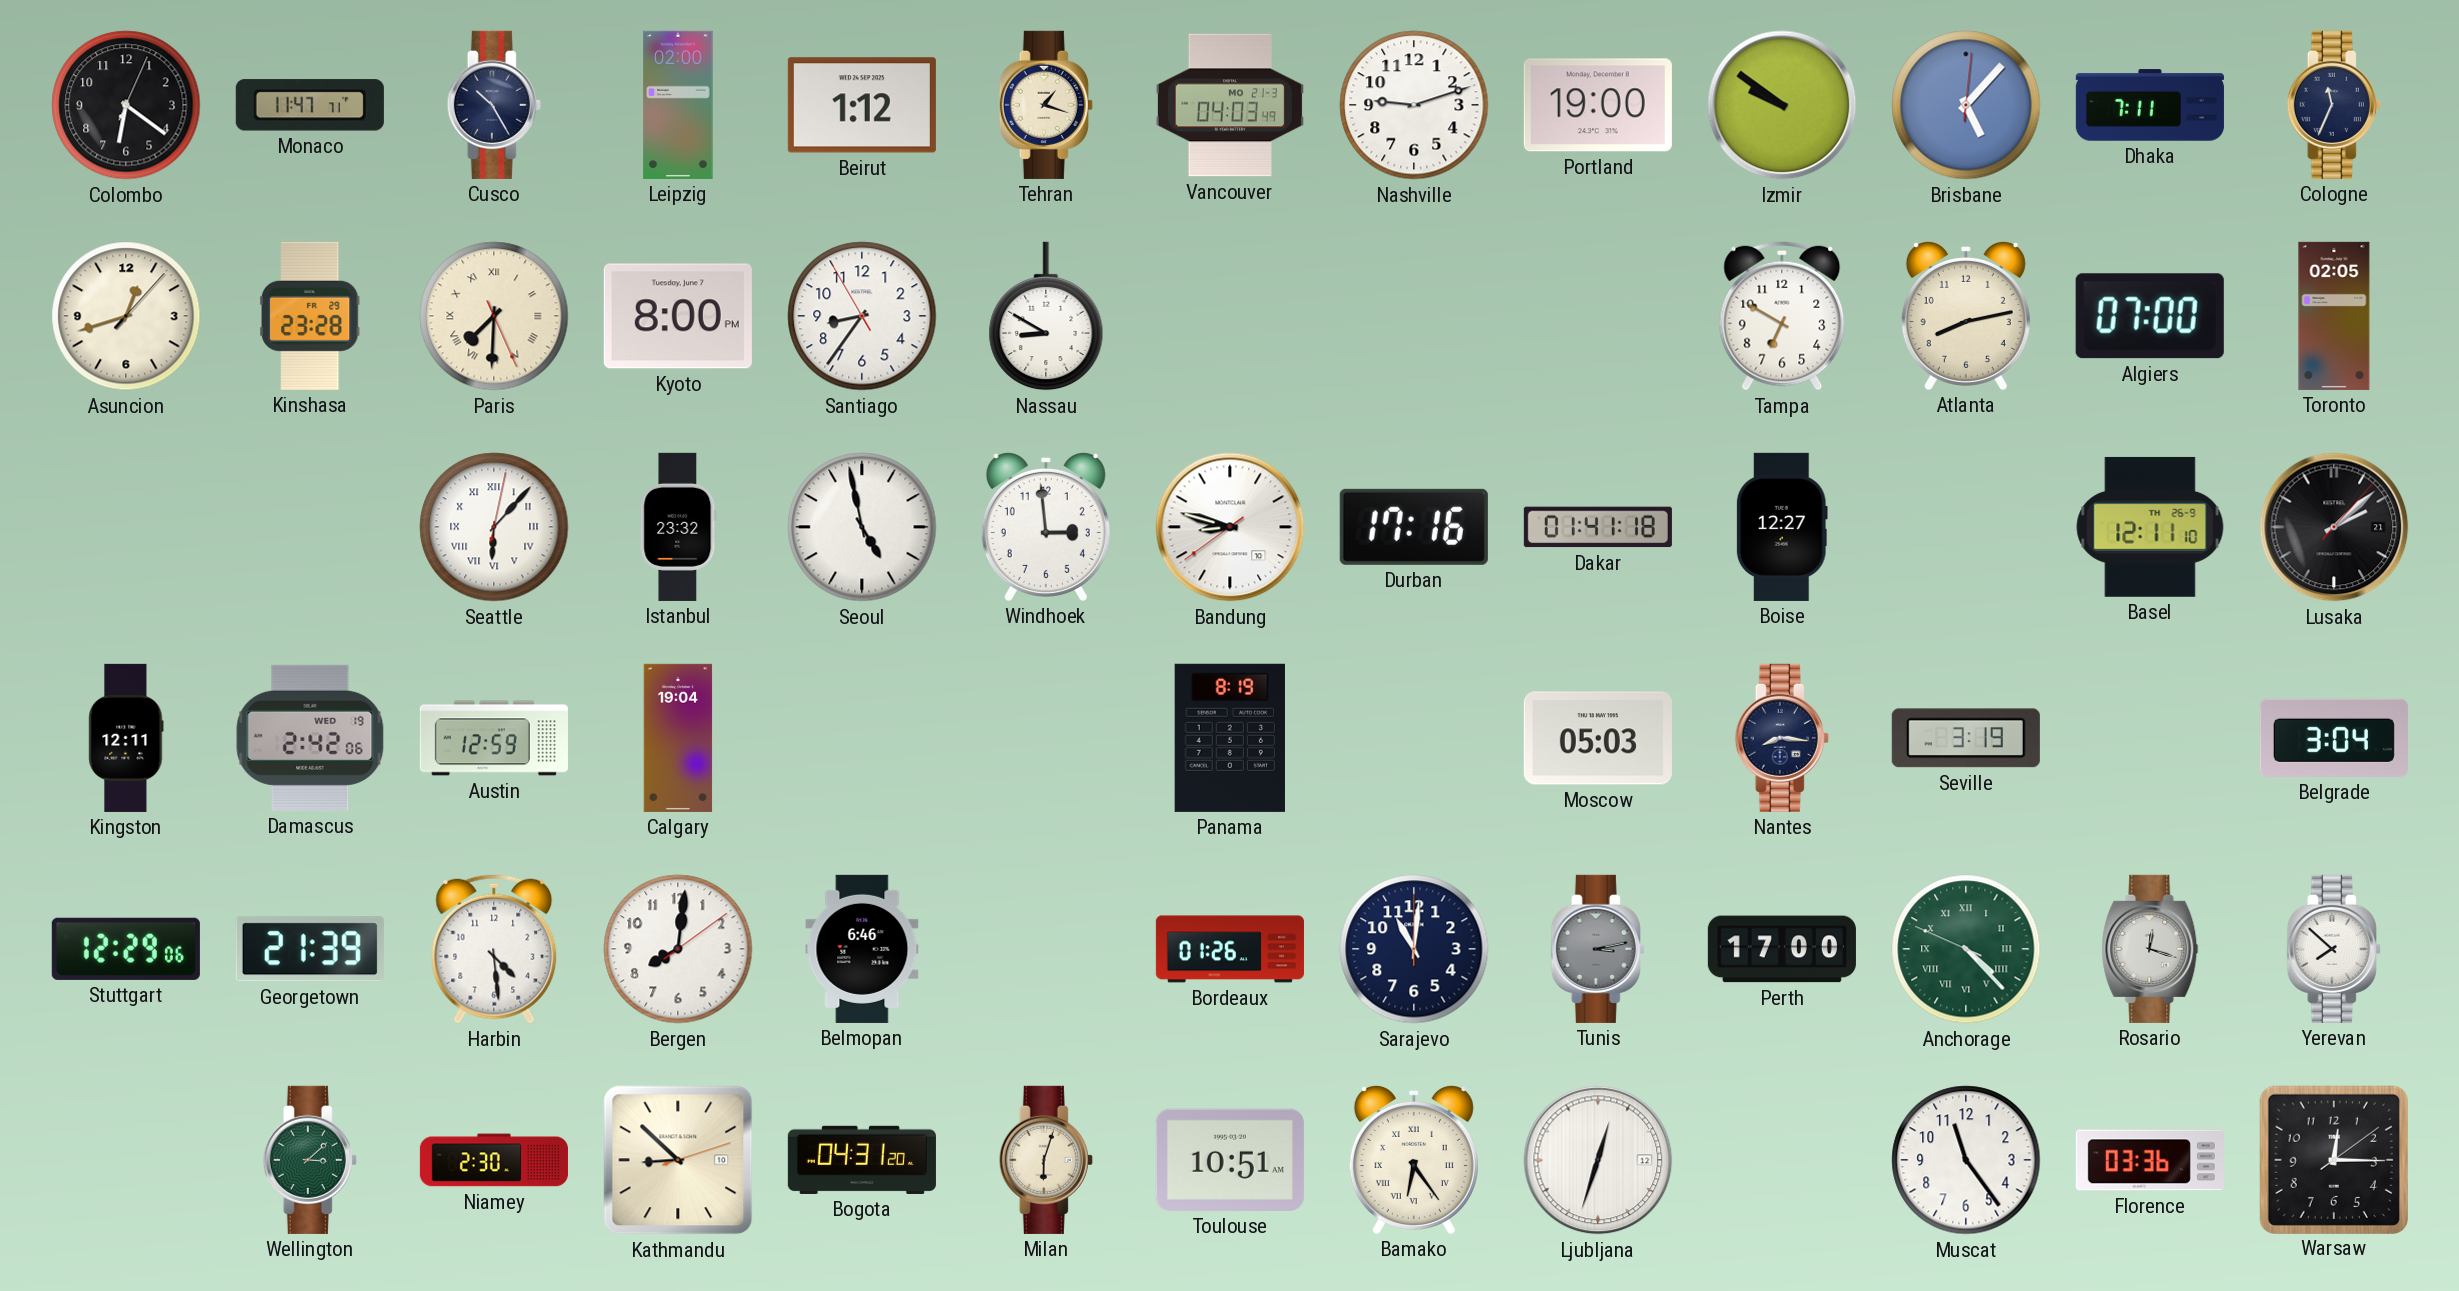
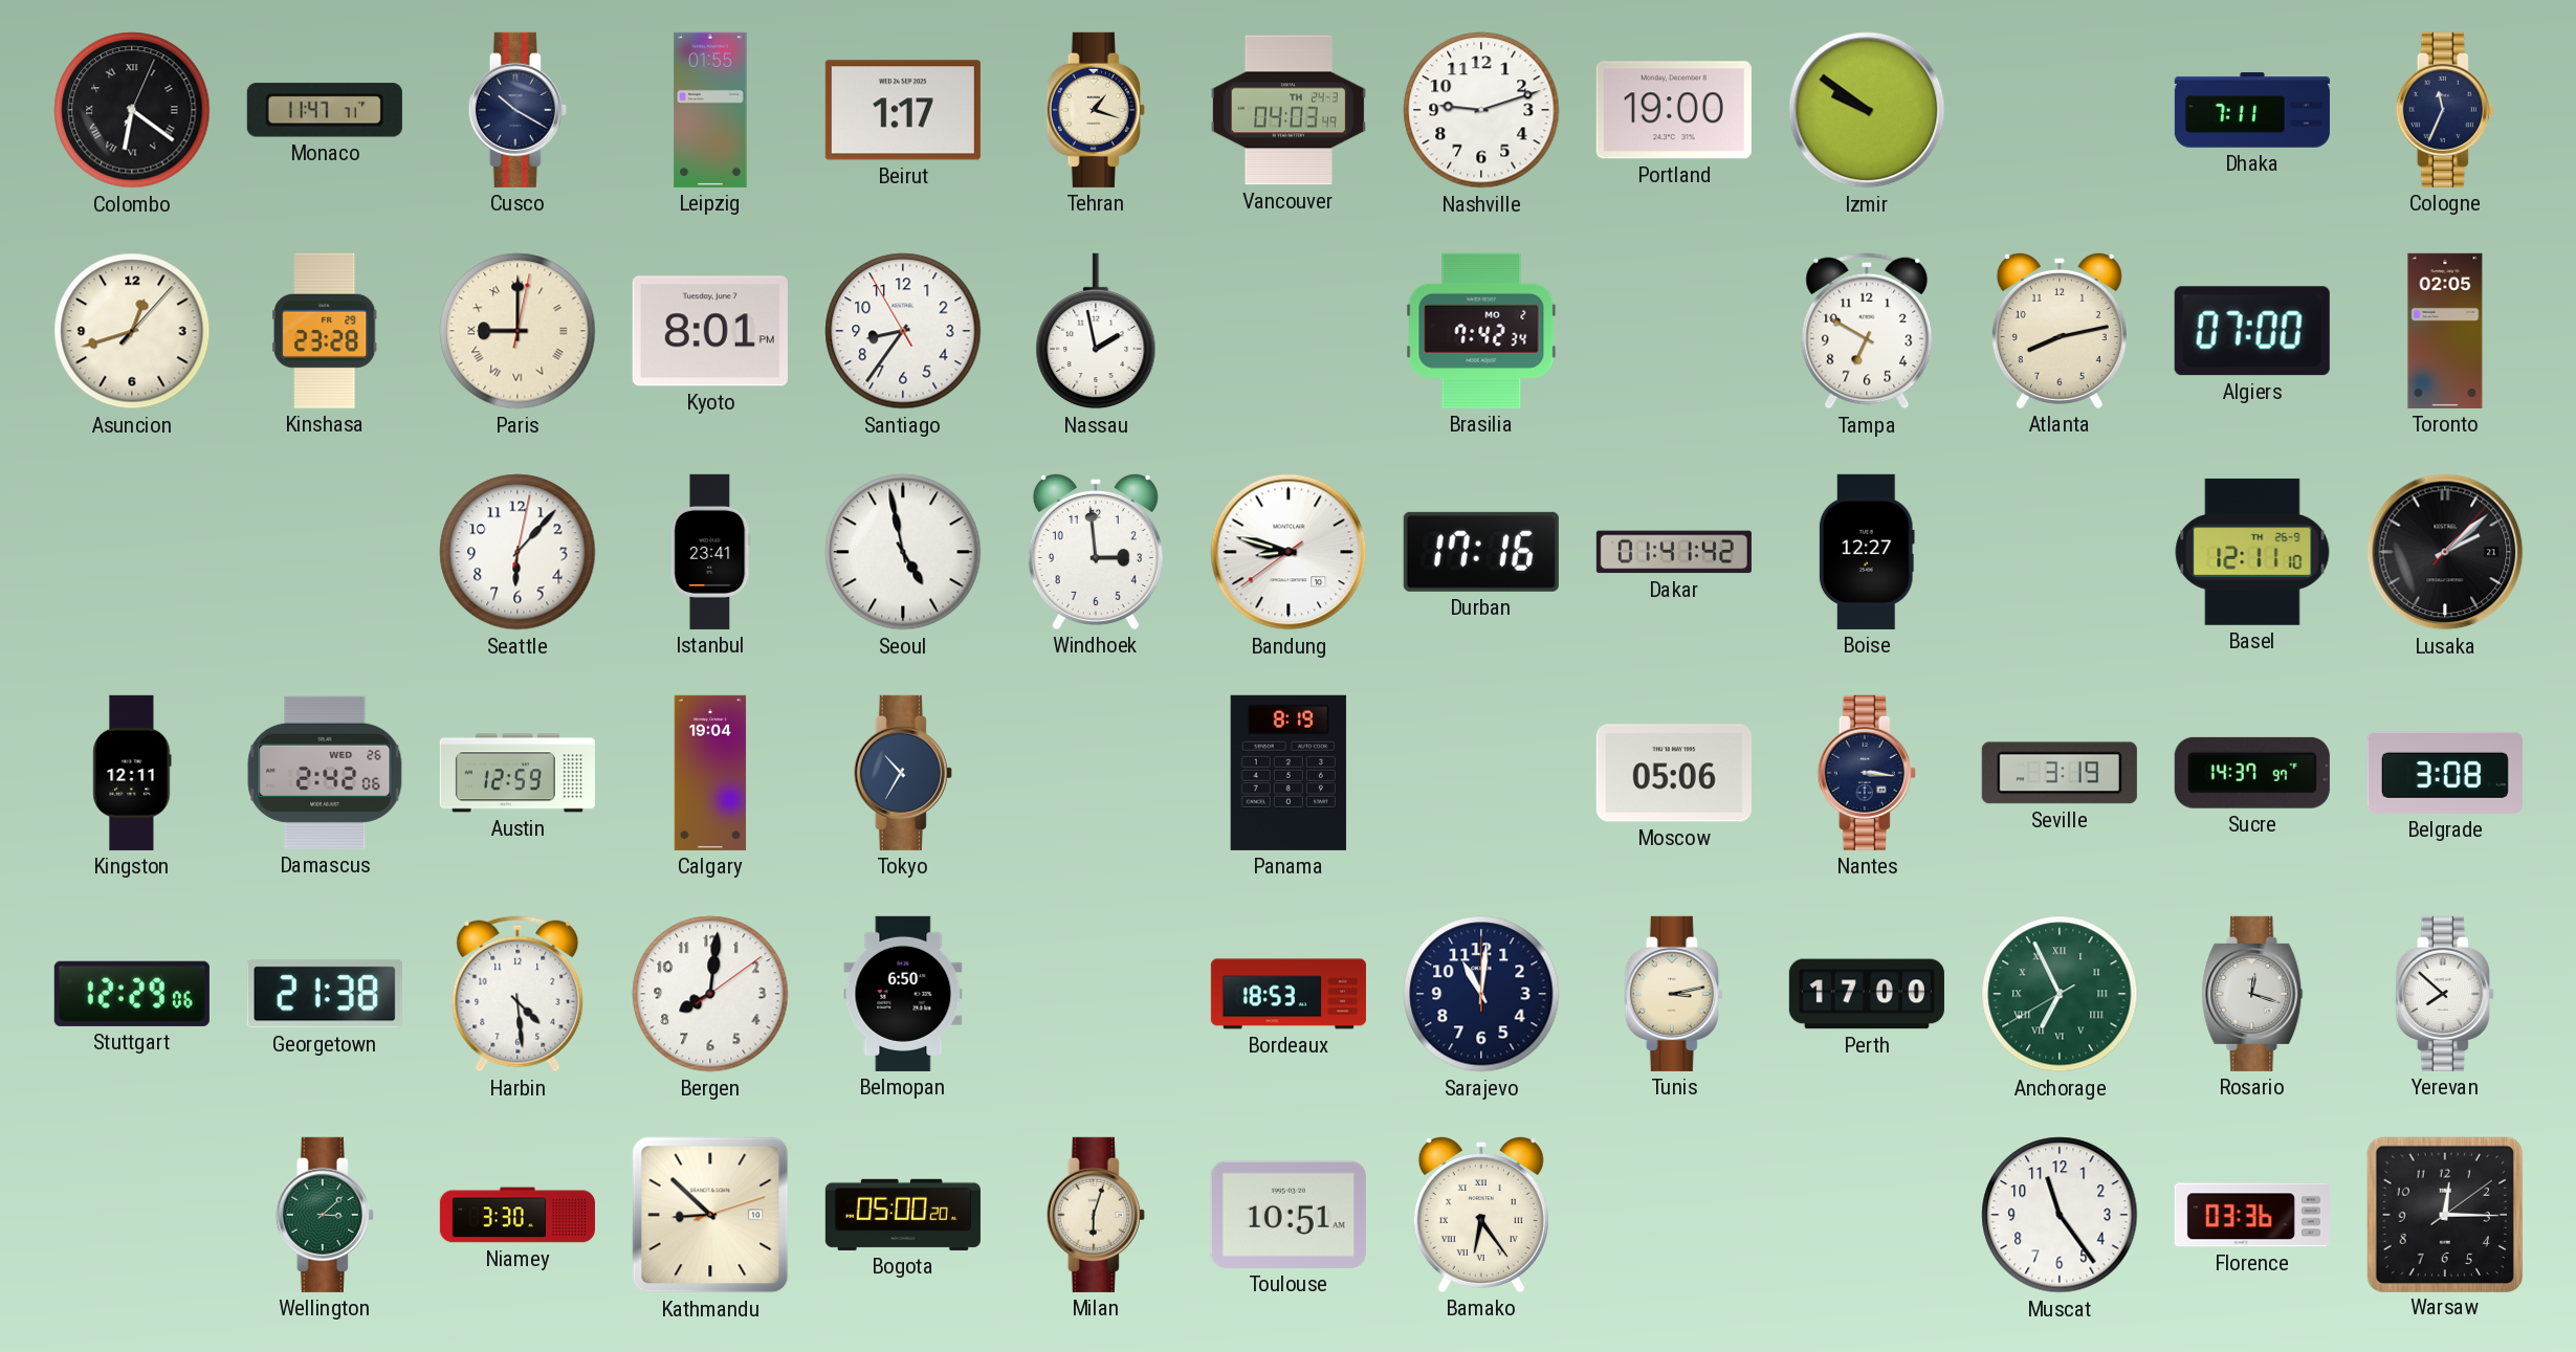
Colombo numerals: Arabic -> Roman
Cusco: 10:25 -> 10:20
Leipzig: 02:00 -> 01:55
Beirut: 1:12 -> 1:17
Vancouver date: MO 21-3 -> TH 24-3
Brisbane: 5:07 -> none
Paris: 7:30 -> 9:00
Kyoto: 8:00 -> 8:01
Nassau: 8:50 -> 1:58
Brasilia: none -> 7:42
Seattle numerals: Roman -> Arabic
Istanbul: 23:32 -> 23:41
Dakar: 01:41:18 -> 01:41:42
Damascus date: WED 19 -> WED 26
Tokyo: none -> 10:35
Moscow: 05:03 -> 05:06
Nantes: 8:16 -> 3:16
Sucre: none -> 14:37
Belgrade: 3:04 -> 3:08
Georgetown: 21:39 -> 21:38
Belmopan: 6:46 -> 6:50
Bordeaux: 01:26 -> 18:53
Tunis dial: grey -> cream
Anchorage: 4:22 -> 6:55
Niamey: 2:30 -> 3:30
Bogota: 04:31 -> 05:00
Ljubljana: 12:33 -> none
